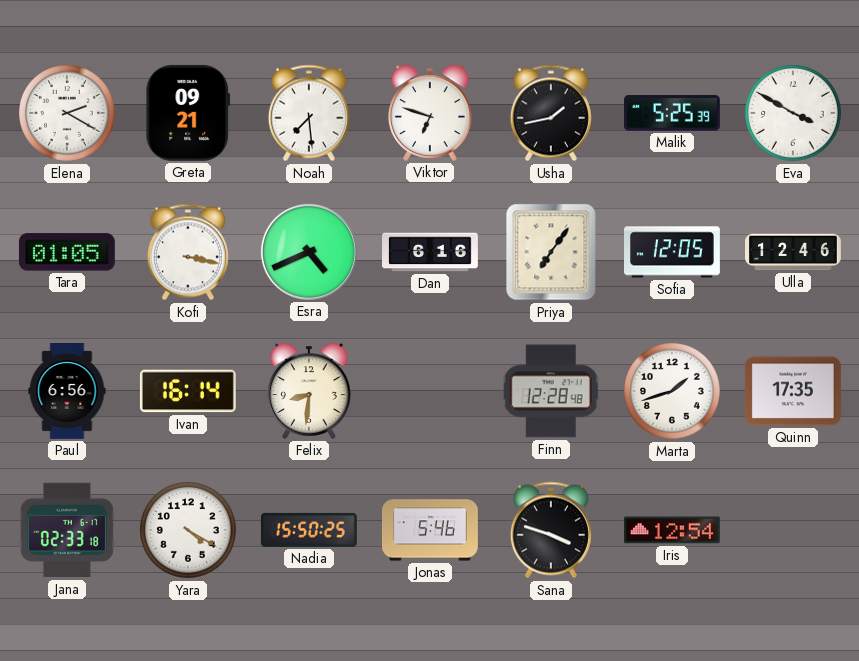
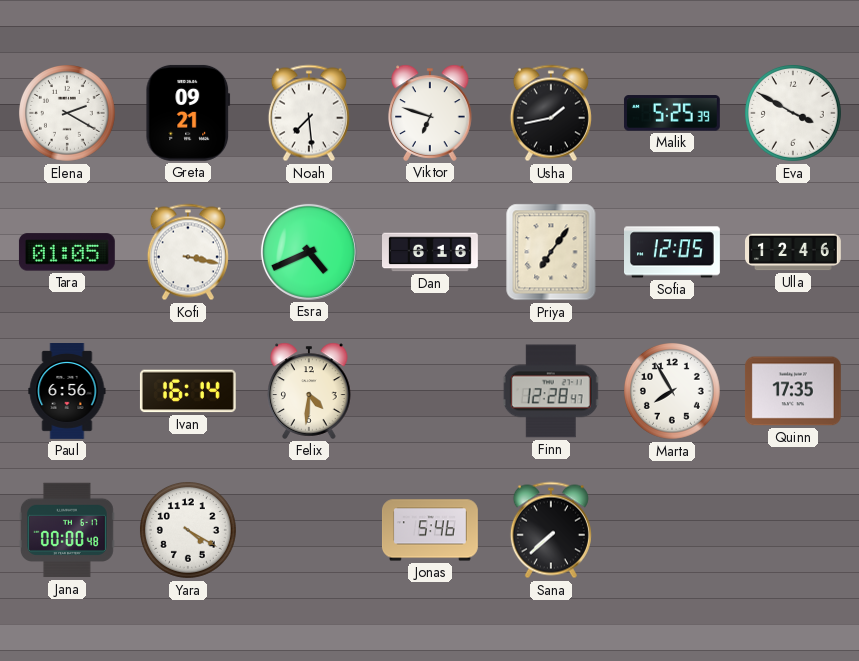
Felix: 8:31 -> 4:31
Finn: 12:28:48 -> 12:28:47
Marta: 1:42 -> 7:55
Jana: 02:33 -> 00:00
Nadia: 15:50 -> none
Sana: 3:48 -> 7:38
Iris: 12:54 -> none
